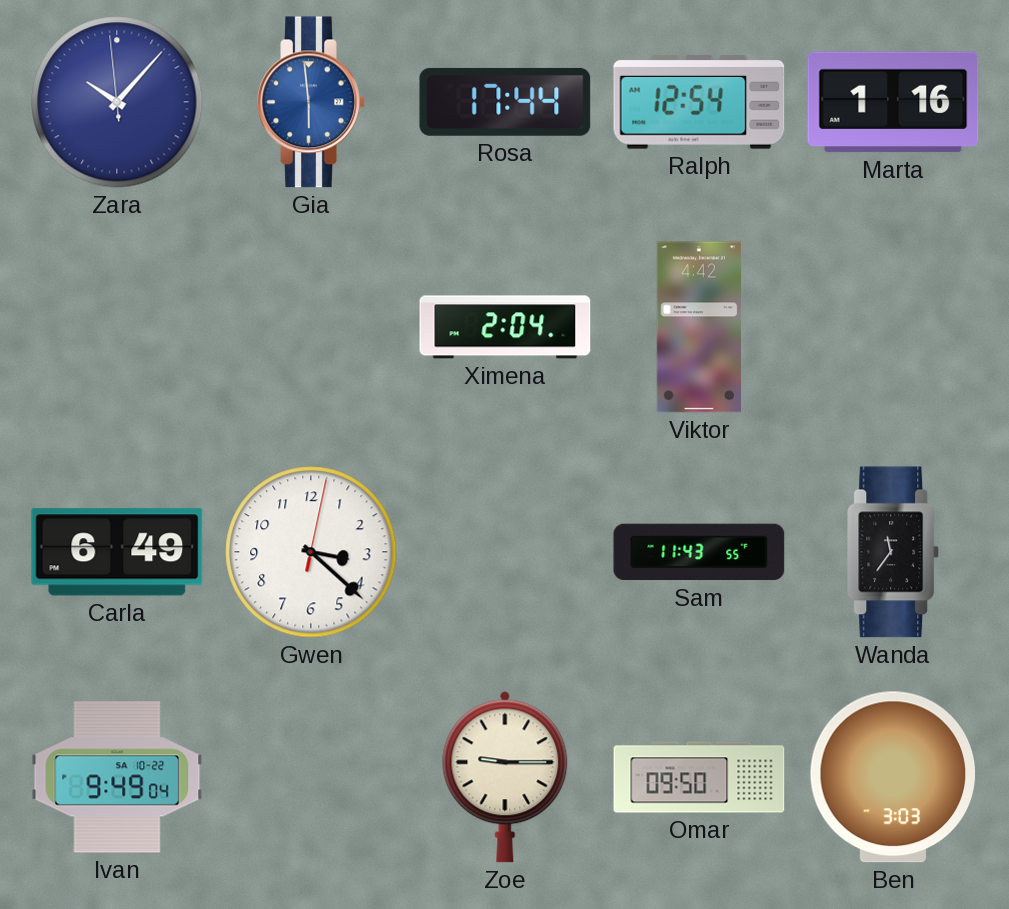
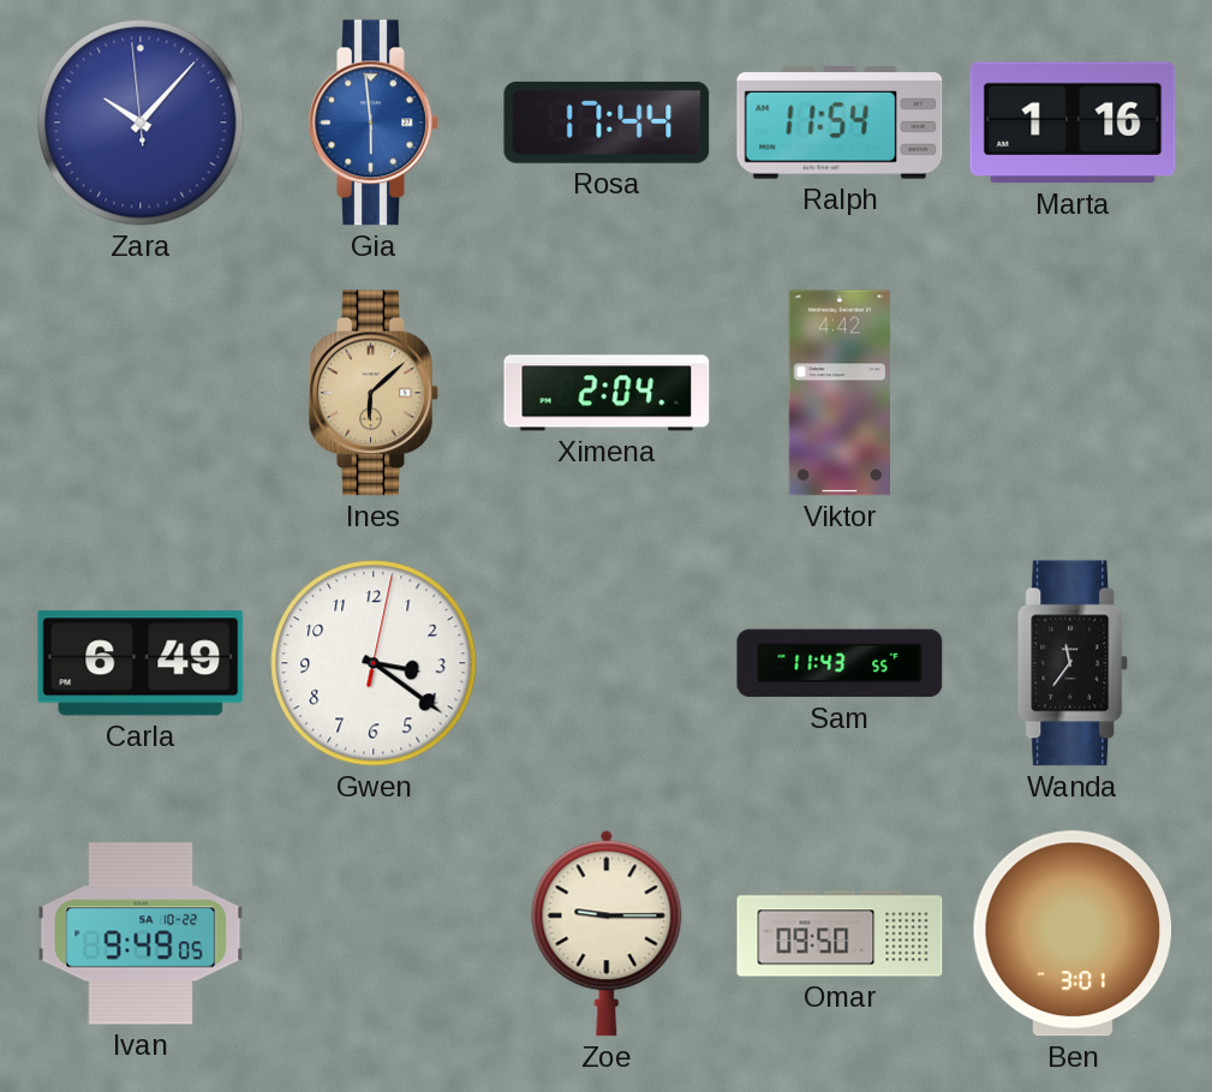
Ralph: 12:54 -> 11:54
Ines: none -> 6:08
Gwen: 3:22 -> 3:21
Ivan: 9:49:04 -> 9:49:05
Ben: 3:03 -> 3:01
